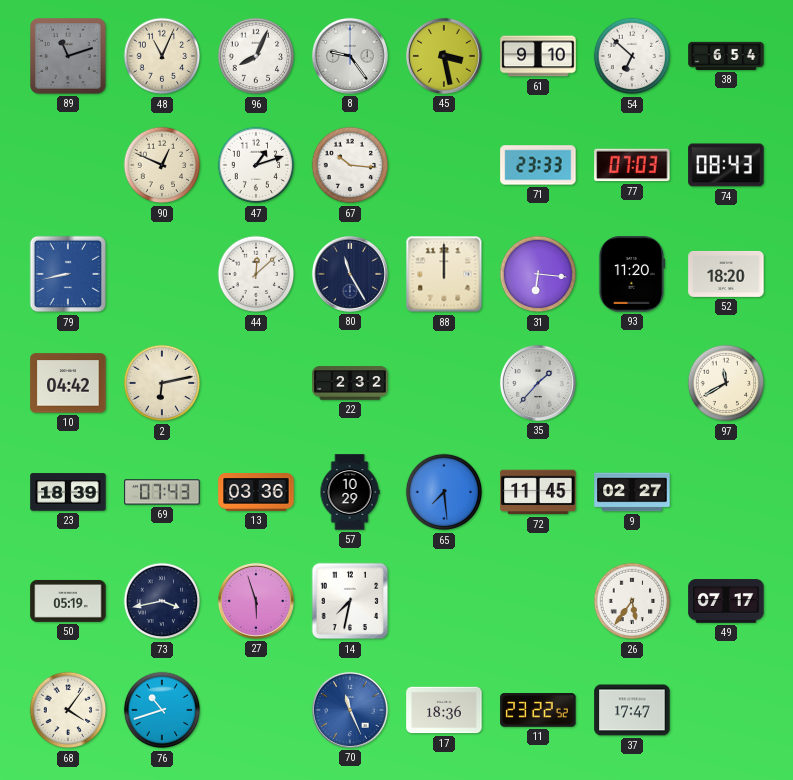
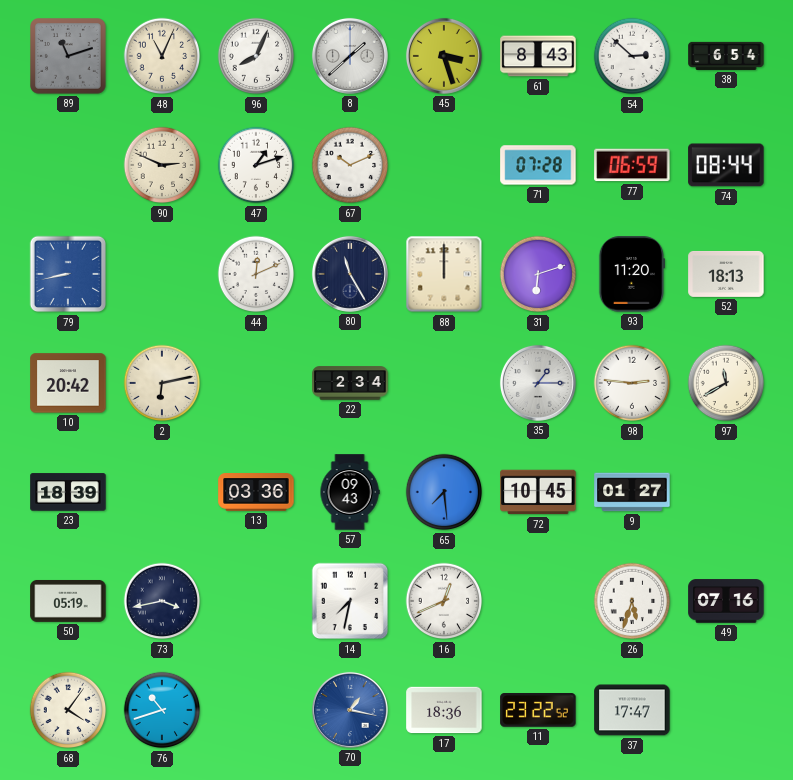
8: 9:24 -> 1:38
45: 3:28 -> 3:27
61: 9:10 -> 8:43
54: 6:52 -> 2:52
90: 12:49 -> 2:49
67: 10:16 -> 10:11
71: 23:33 -> 07:28
77: 07:03 -> 06:59
74: 08:43 -> 08:44
44: 12:08 -> 12:11
31: 6:16 -> 6:12
52: 18:20 -> 18:13
10: 04:42 -> 20:42
22: 2:32 -> 2:34
35: 1:37 -> 1:15
98: none -> 2:46
69: 07:43 -> none
57: 10:29 -> 09:43
72: 11:45 -> 10:45
9: 02:27 -> 01:27
27: 5:57 -> none
16: none -> 12:41
26: 5:36 -> 5:33
49: 07:17 -> 07:16
70: 11:26 -> 1:17
